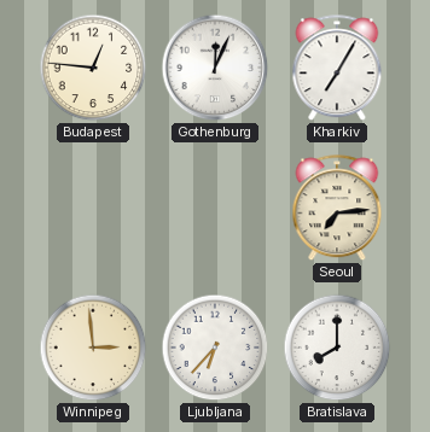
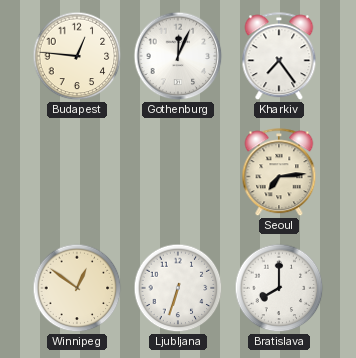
Kharkiv: 7:05 -> 7:24
Winnipeg: 2:59 -> 12:51
Ljubljana: 6:37 -> 6:33
